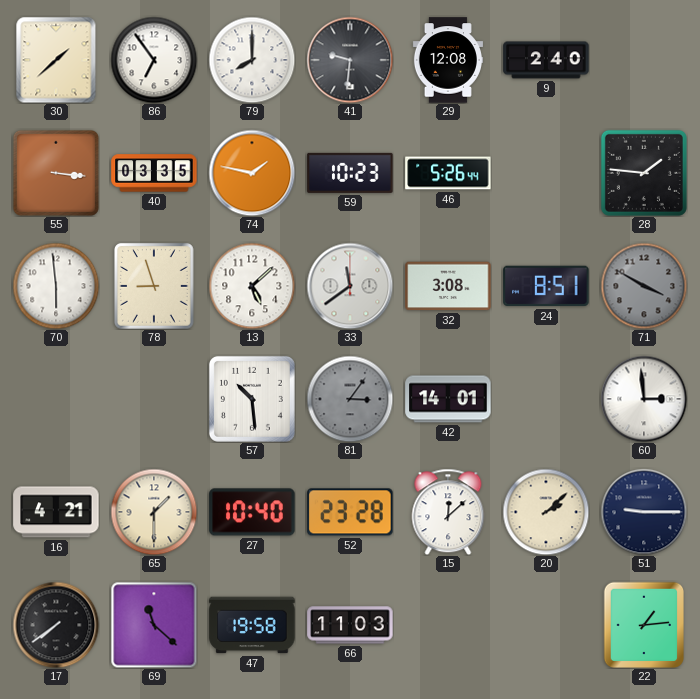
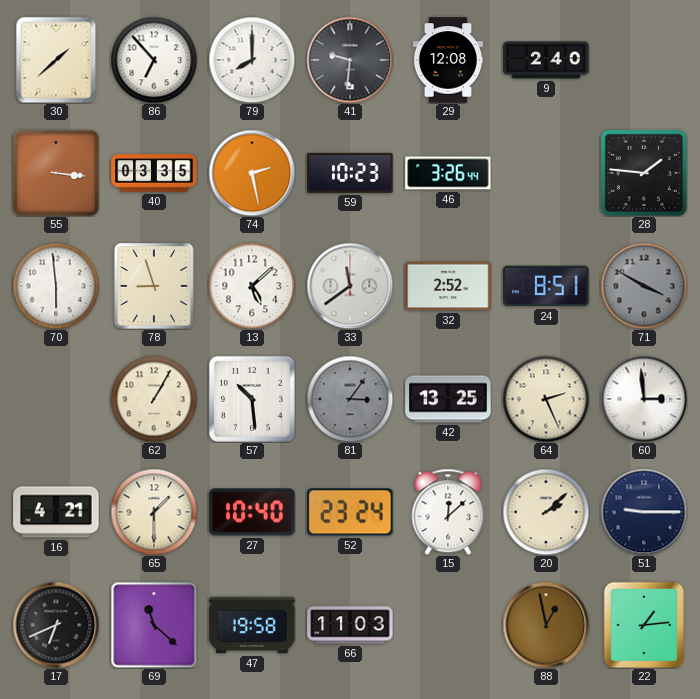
86: 6:54 -> 6:53
74: 1:47 -> 2:28
46: 5:26 -> 3:26
32: 3:08 -> 2:52
62: none -> 1:05
42: 14:01 -> 13:25
64: none -> 2:26
52: 23:28 -> 23:24
17: 7:39 -> 6:41
88: none -> 12:58
